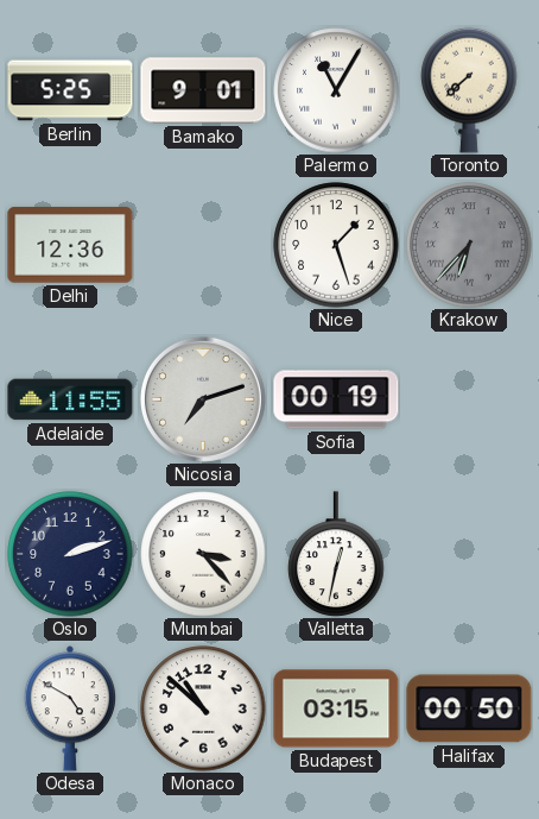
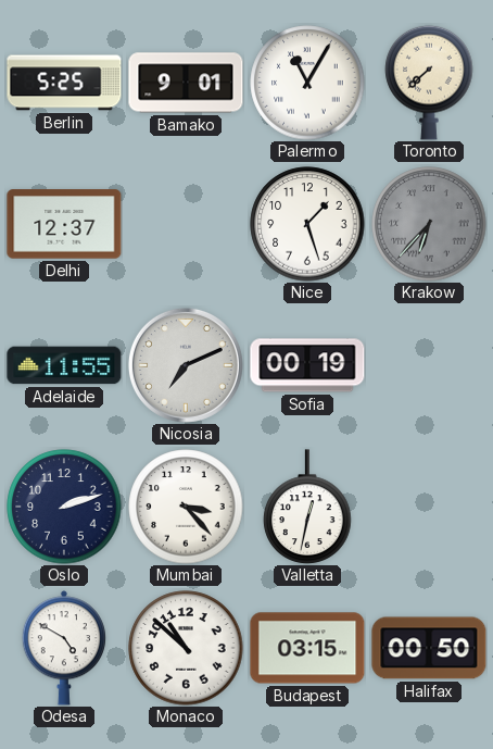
Delhi: 12:36 -> 12:37
Nicosia: 7:12 -> 7:11
